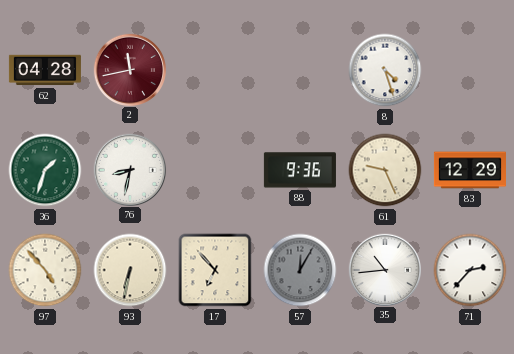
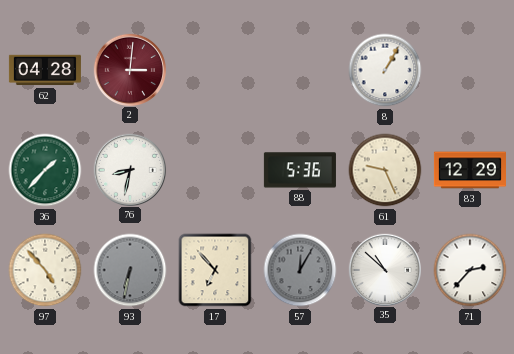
2: 11:43 -> 3:01
8: 4:27 -> 1:05
36: 1:33 -> 1:37
88: 9:36 -> 5:36
93 dial: cream -> grey
35: 10:44 -> 10:52
